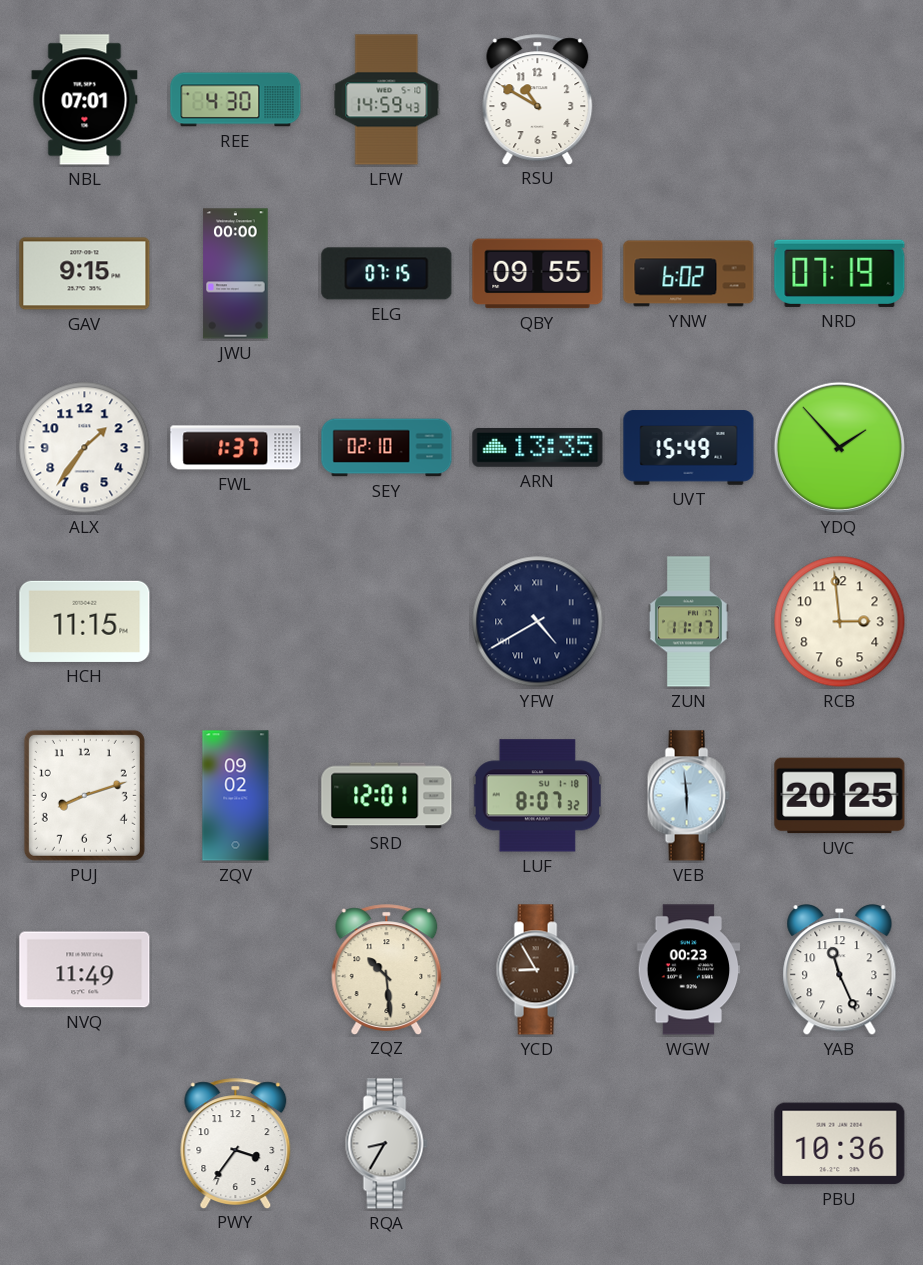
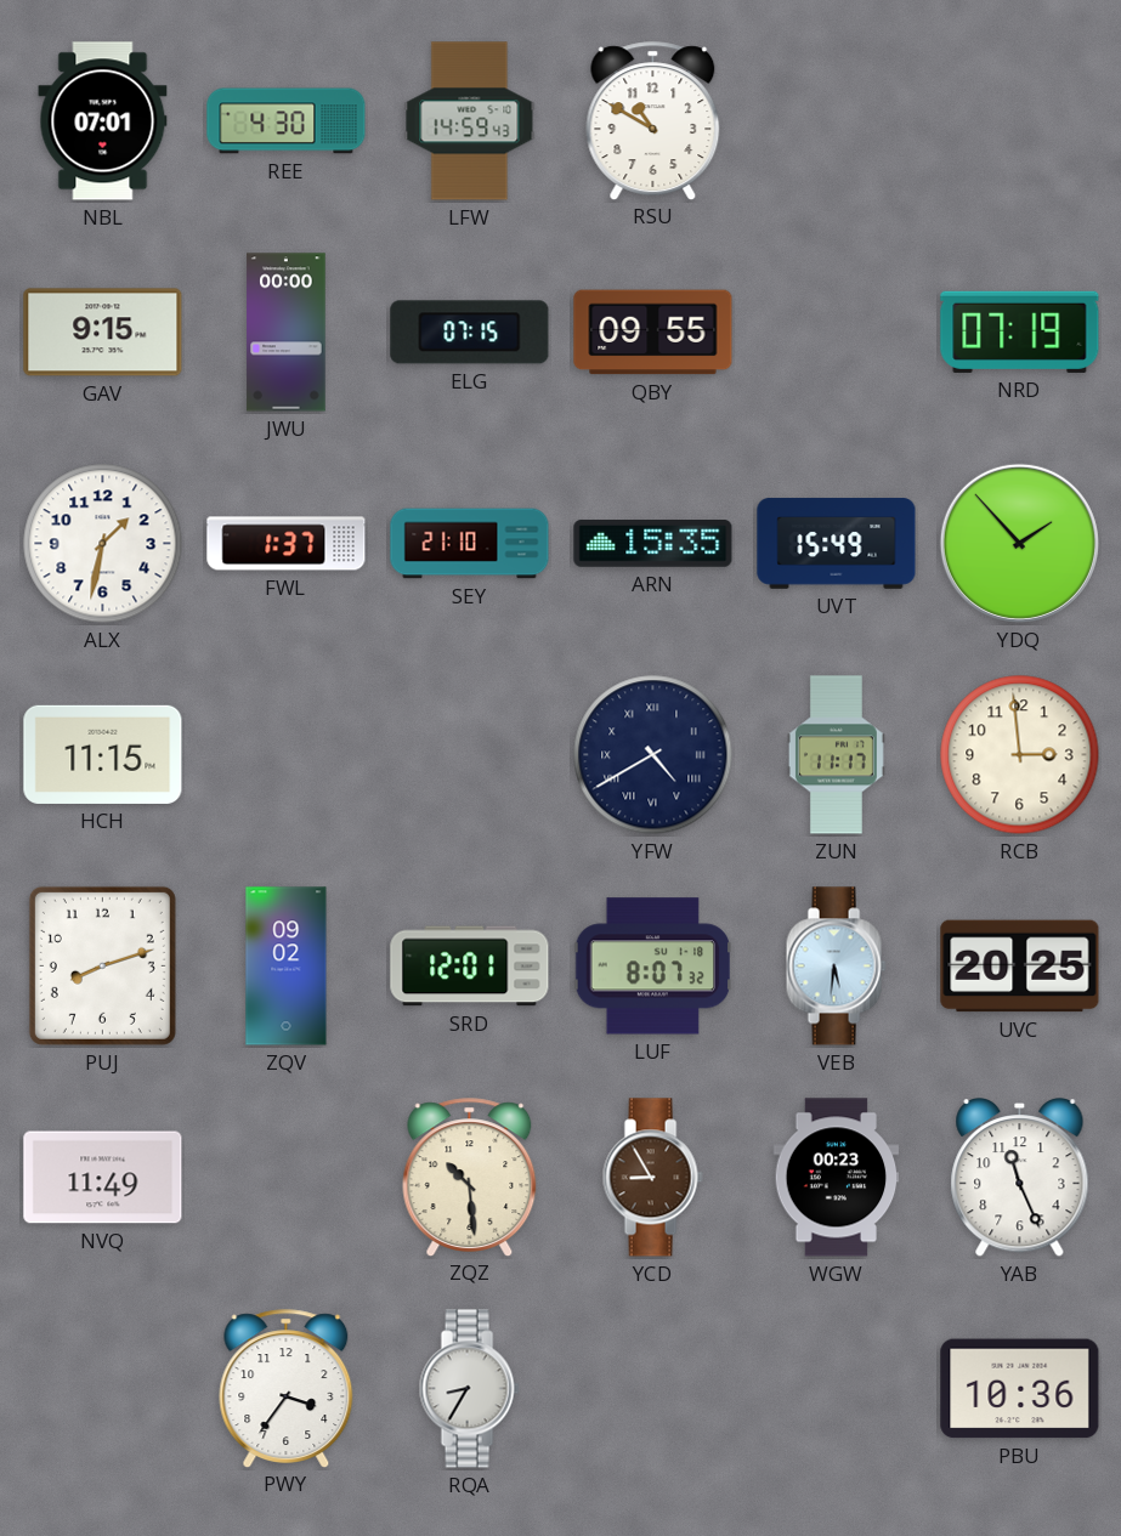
YNW: 6:02 -> none
ALX: 1:36 -> 1:32
SEY: 02:10 -> 21:10
ARN: 13:35 -> 15:35
VEB: 5:59 -> 5:31
